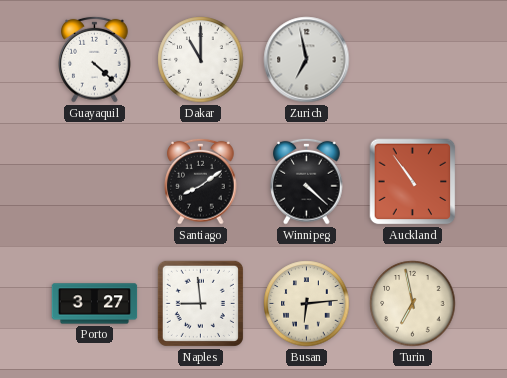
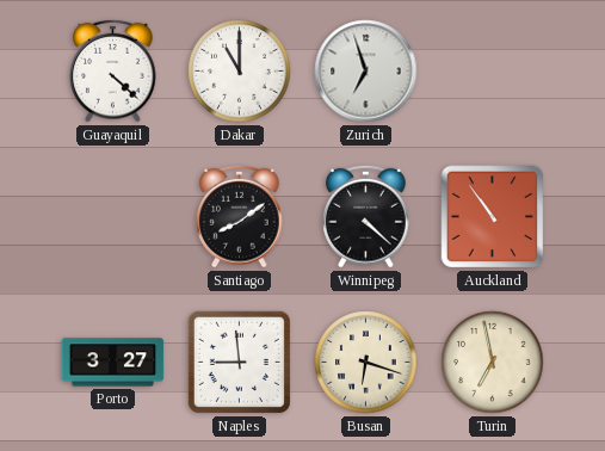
Zurich: 6:58 -> 6:57
Busan: 6:14 -> 6:18
